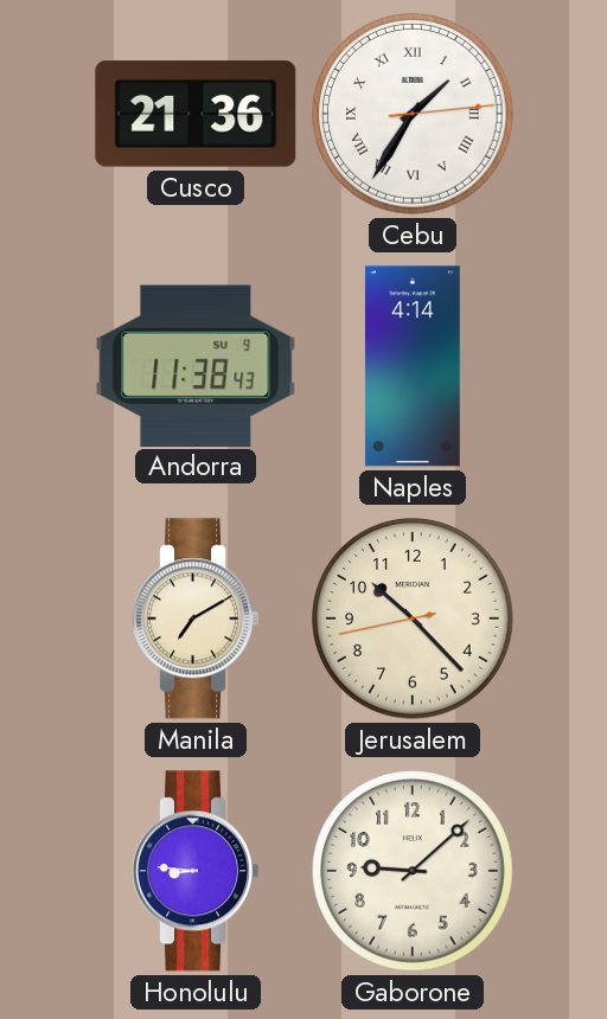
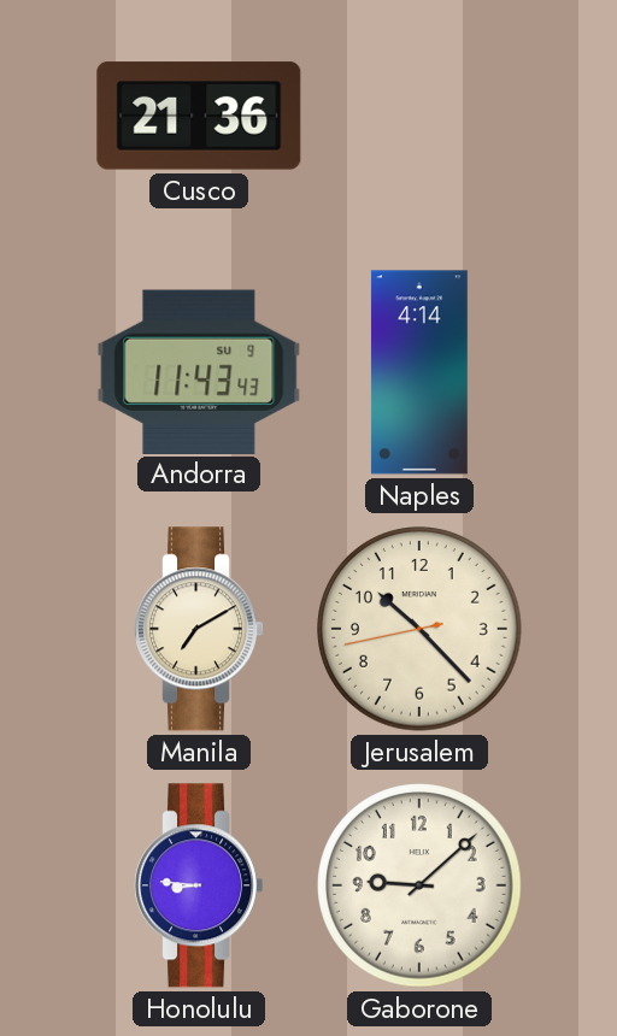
Cebu: 1:35 -> none
Andorra: 11:38 -> 11:43
